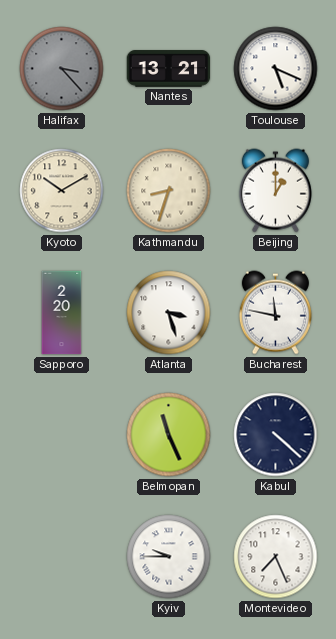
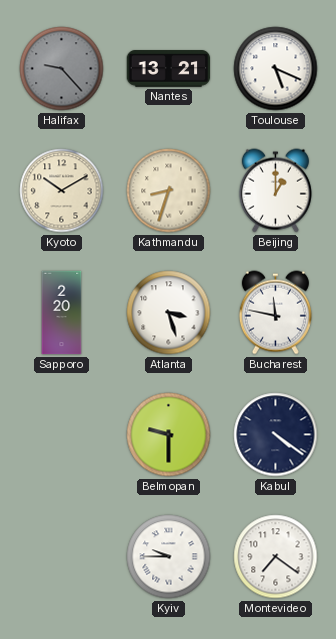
Halifax: 3:23 -> 9:23
Belmopan: 11:26 -> 9:30
Kabul: 4:22 -> 4:21
Montevideo: 7:26 -> 7:21
